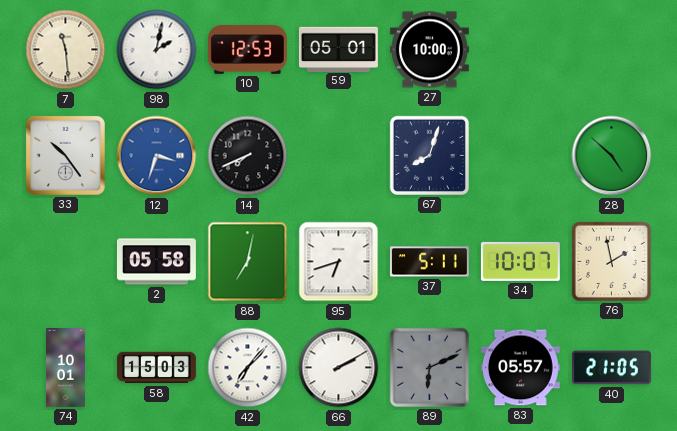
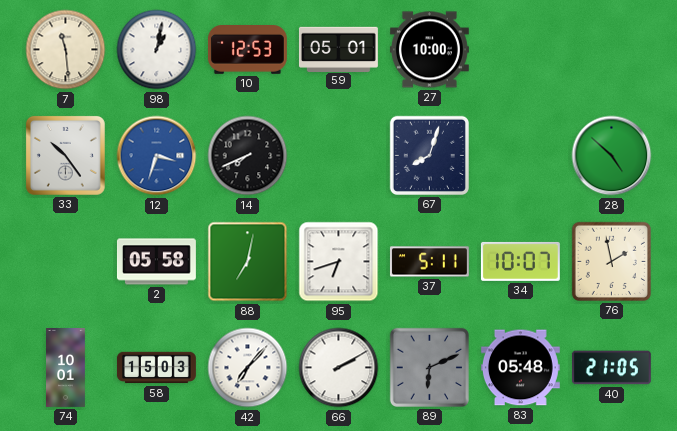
98: 2:02 -> 1:02
83: 05:57 -> 05:48
